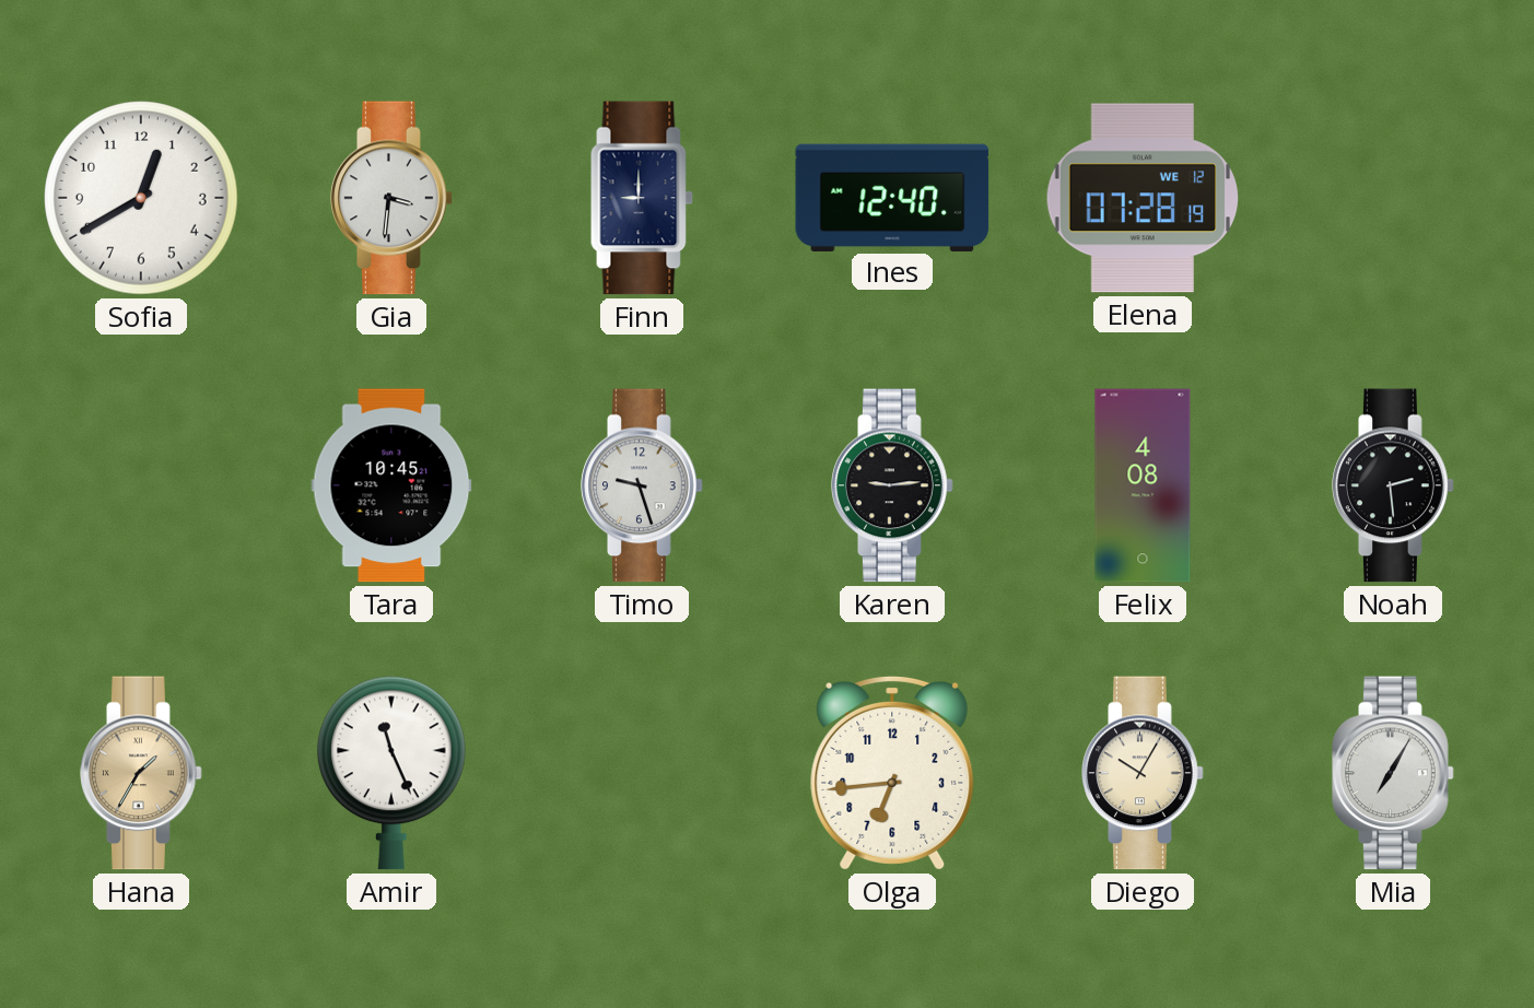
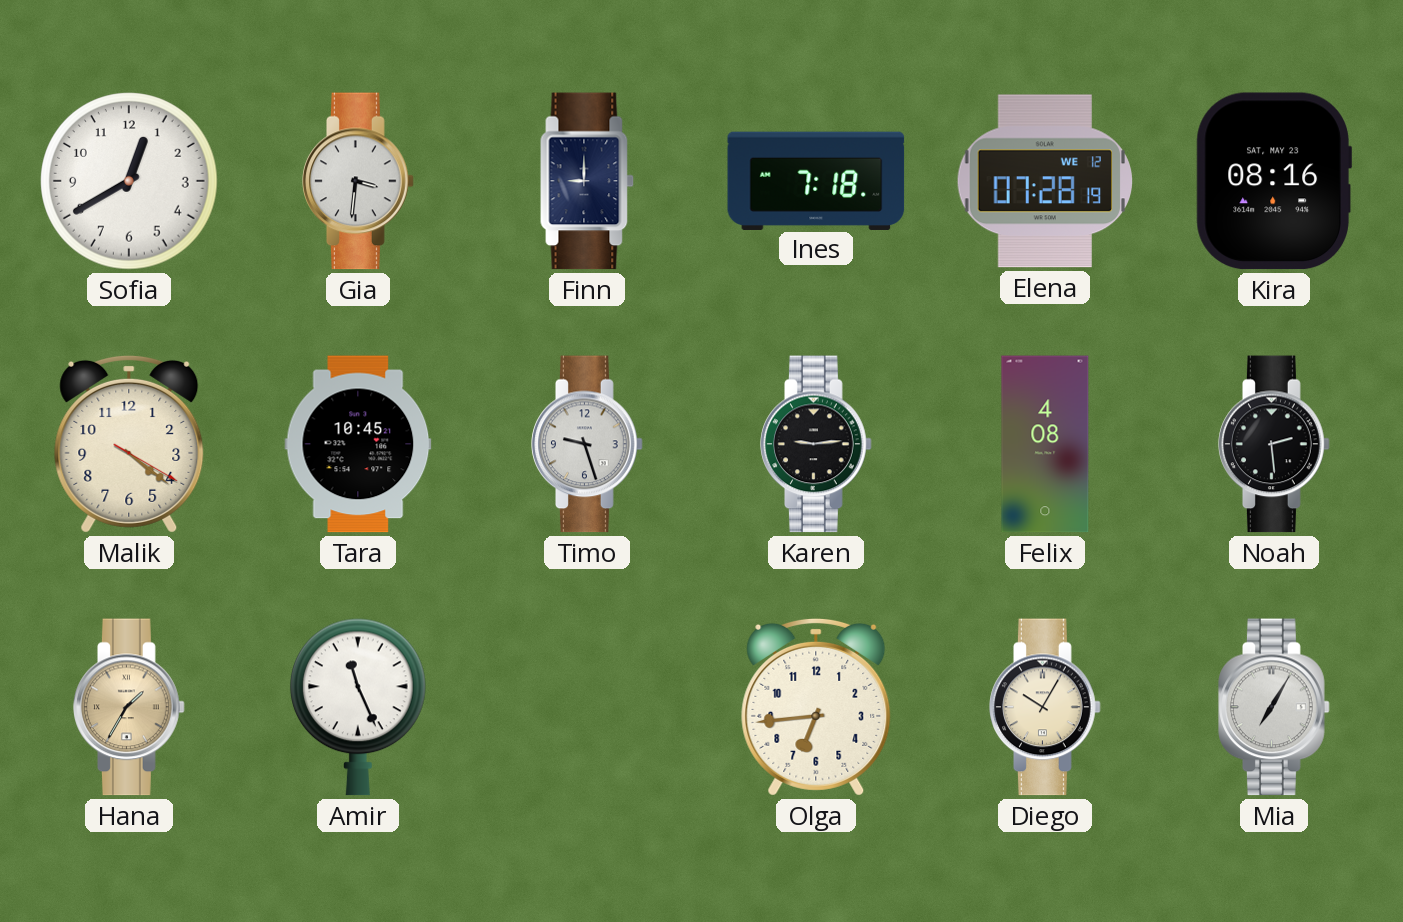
Ines: 12:40 -> 7:18
Kira: none -> 08:16
Malik: none -> 4:21
